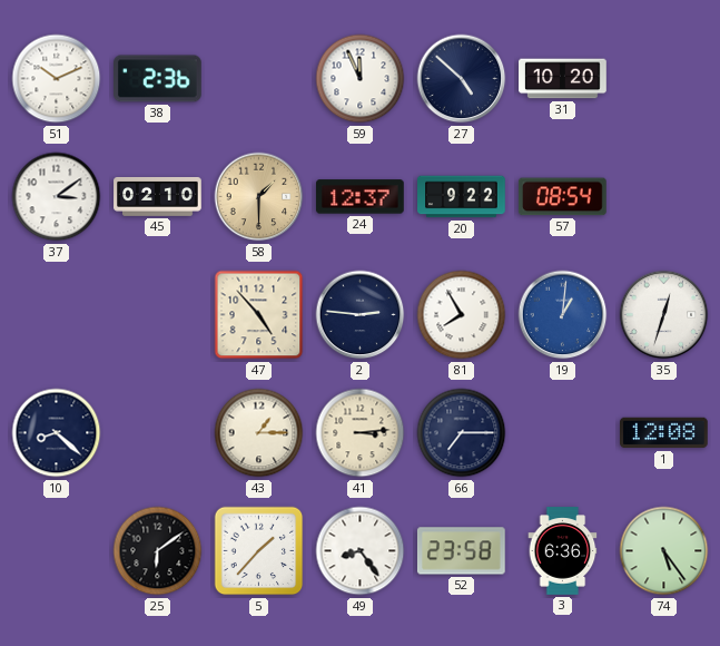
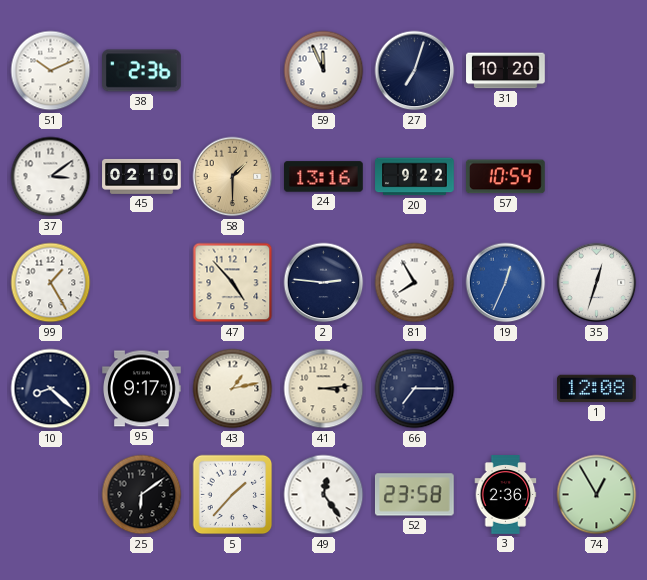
27: 4:52 -> 7:03
24: 12:37 -> 13:16
57: 08:54 -> 10:54
99: none -> 1:25
19: 1:01 -> 12:34
95: none -> 9:17
43: 1:15 -> 1:13
49: 8:24 -> 12:24
3: 6:36 -> 2:36
74: 5:24 -> 12:55
